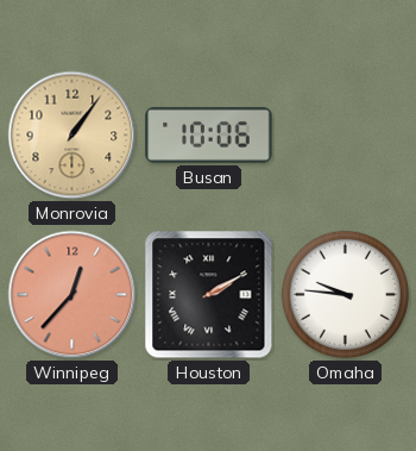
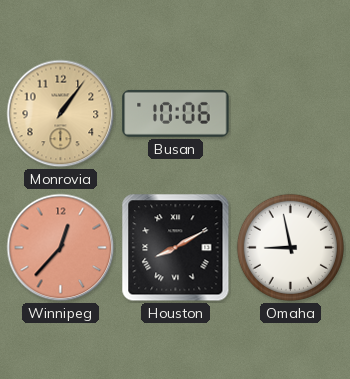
Houston: 2:10 -> 8:10
Omaha: 9:46 -> 8:58
